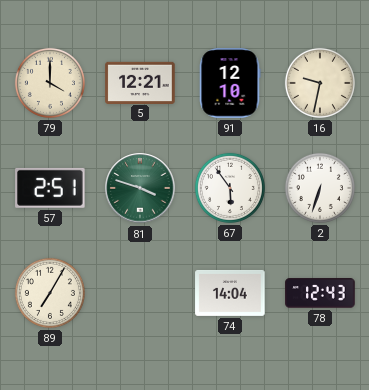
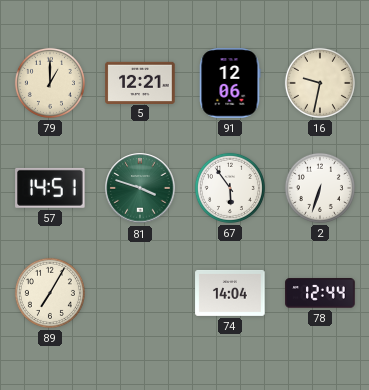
79: 4:00 -> 1:00
91: 12:10 -> 12:06
57: 2:51 -> 14:51
78: 12:43 -> 12:44
